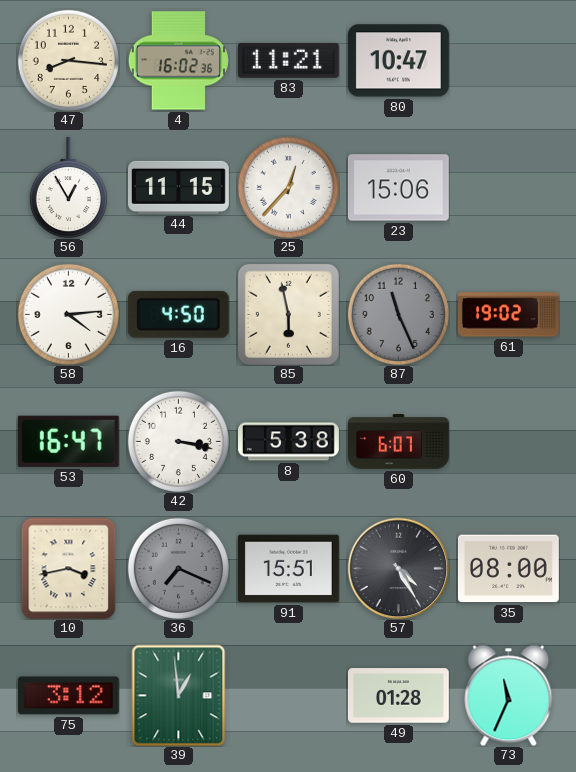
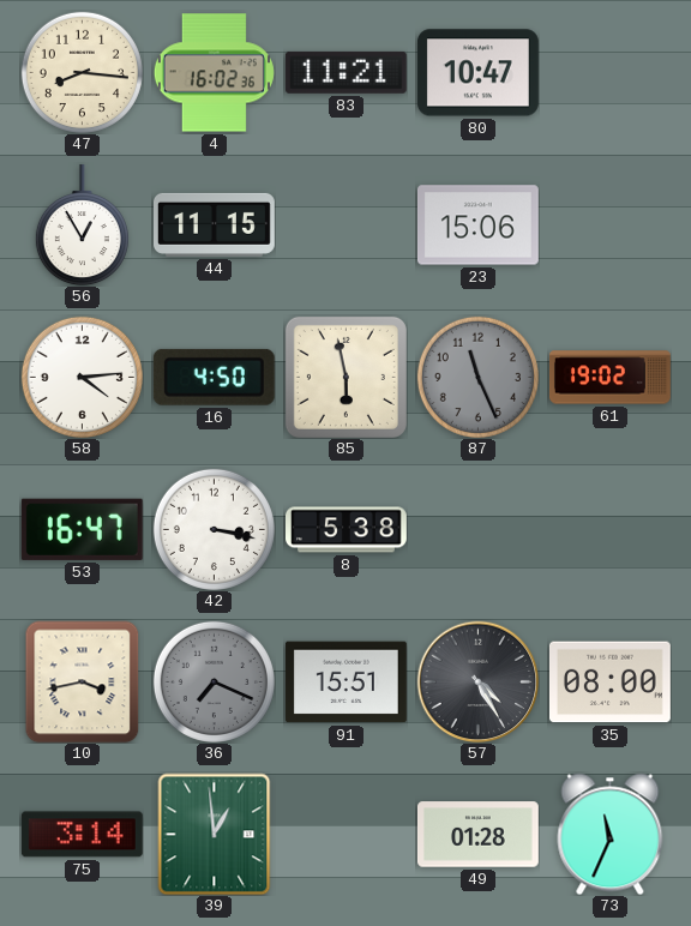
25: 12:37 -> none
60: 6:07 -> none
75: 3:12 -> 3:14
